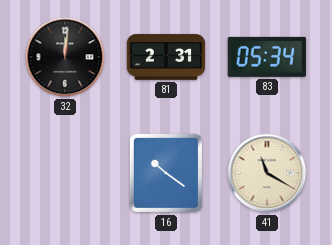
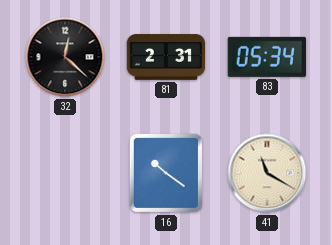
32: 12:01 -> 12:22
